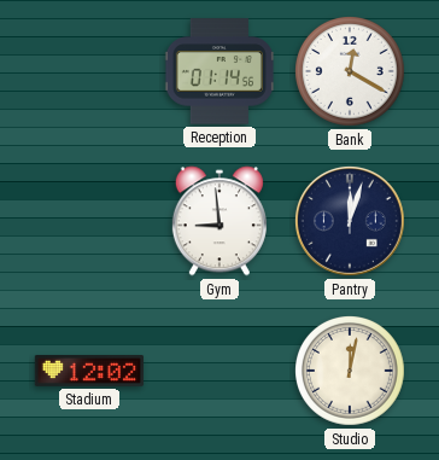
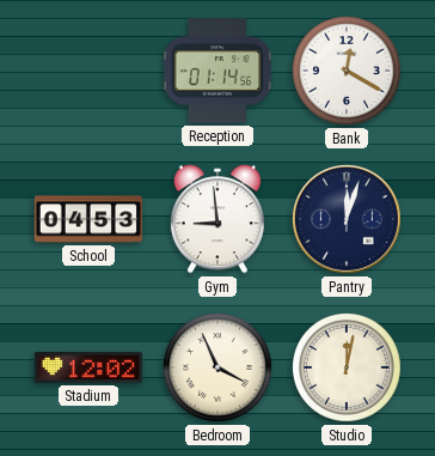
School: none -> 04:53
Bedroom: none -> 3:56
